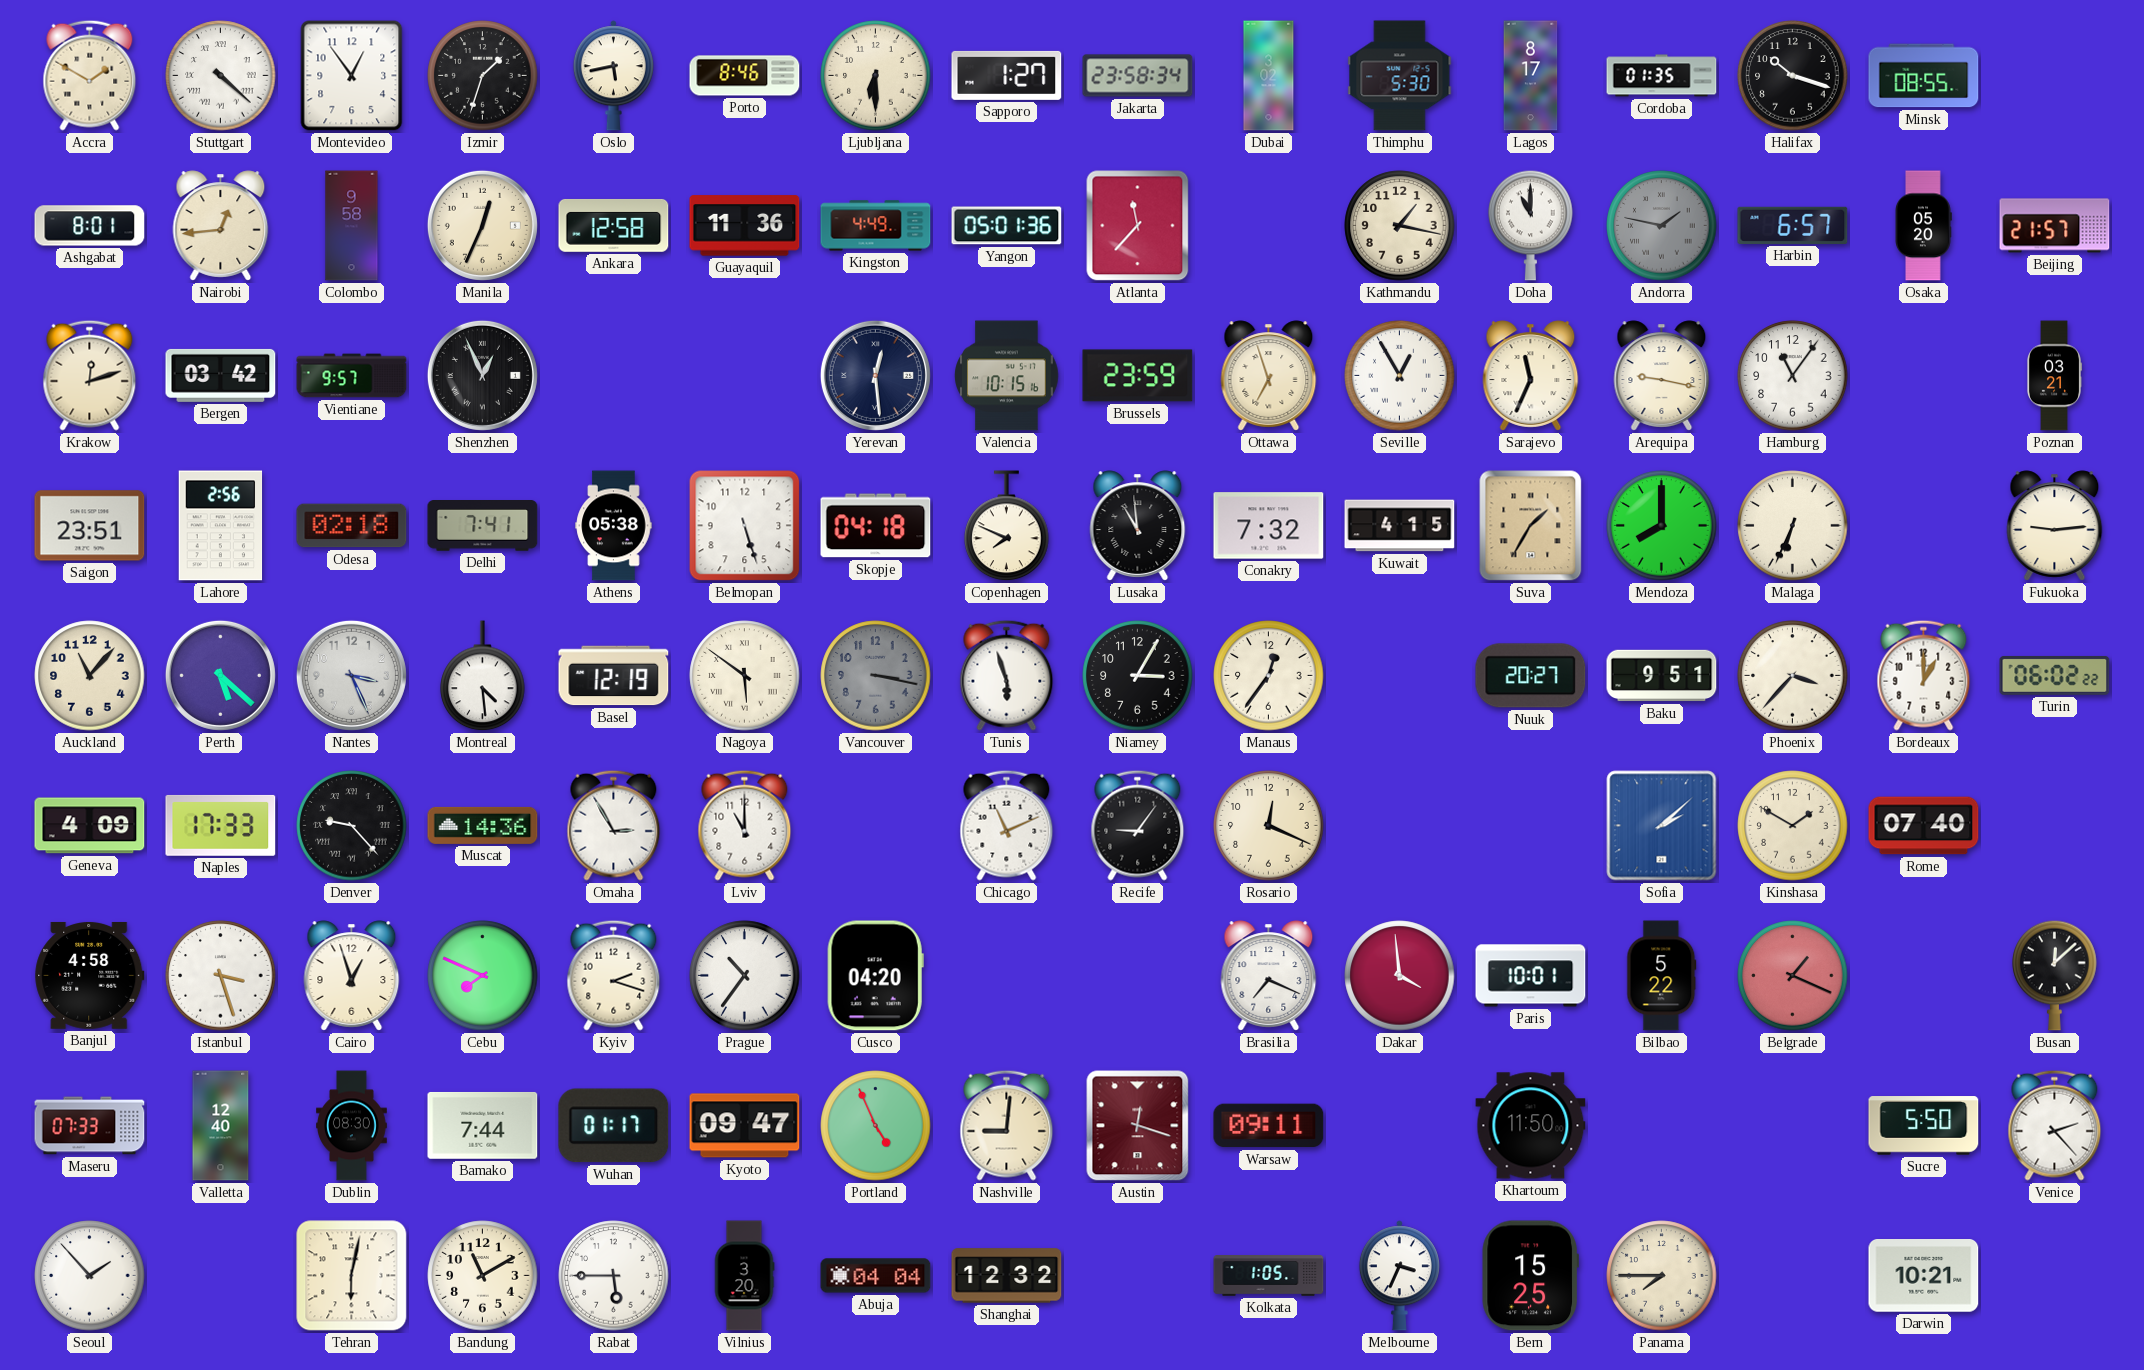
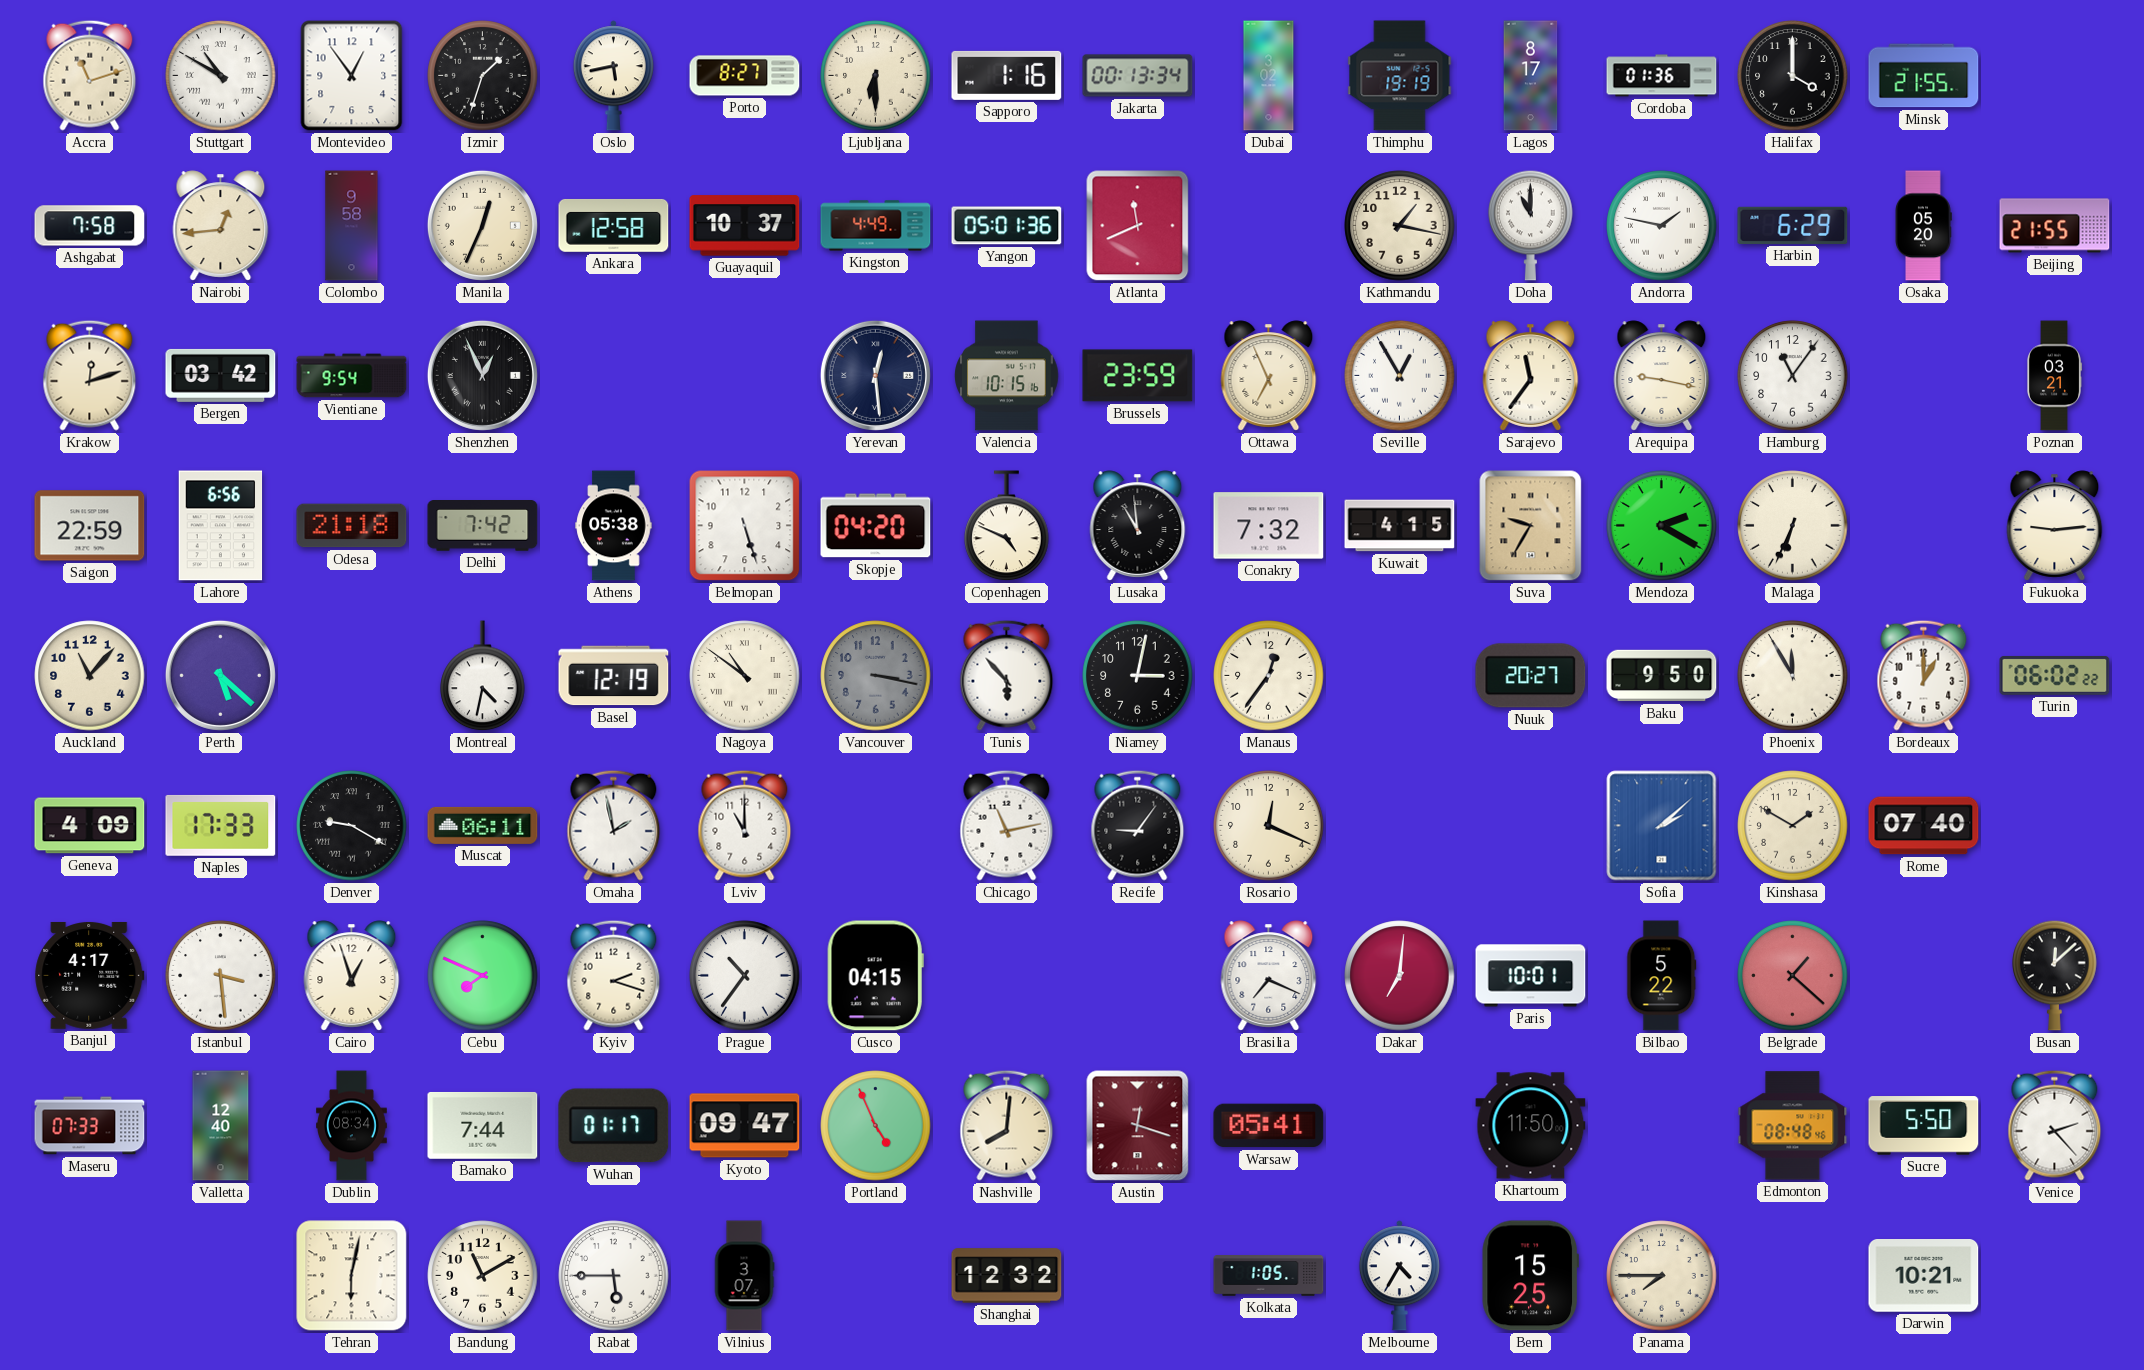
Accra: 1:50 -> 11:12
Stuttgart: 4:22 -> 10:50
Porto: 8:46 -> 8:27
Sapporo: 1:27 -> 1:16
Jakarta: 23:58 -> 00:13
Thimphu: 5:30 -> 19:19
Cordoba: 01:35 -> 01:36
Halifax: 10:18 -> 4:00
Minsk: 08:55 -> 21:55
Ashgabat: 8:01 -> 7:58
Guayaquil: 11:36 -> 10:37
Atlanta: 11:37 -> 11:41
Andorra dial: grey -> white
Harbin: 6:57 -> 6:29
Beijing: 21:57 -> 21:55
Vientiane: 9:57 -> 9:54
Ottawa: 6:57 -> 6:56
Sarajevo: 11:34 -> 11:36
Saigon: 23:51 -> 22:59
Lahore: 2:56 -> 6:56
Odesa: 02:18 -> 21:18
Delhi: 7:41 -> 7:42
Skopje: 04:18 -> 04:20
Copenhagen: 7:49 -> 4:49
Suva: 1:35 -> 9:35
Mendoza: 8:00 -> 2:20
Nantes: 3:26 -> none
Montreal: 4:29 -> 4:32
Nagoya: 5:51 -> 10:51
Tunis: 5:57 -> 5:53
Niamey: 3:05 -> 3:02
Baku: 9:51 -> 9:50
Phoenix: 3:37 -> 11:55
Denver: 9:23 -> 9:20
Muscat: 14:36 -> 06:11
Omaha: 2:55 -> 1:58
Chicago: 11:11 -> 11:13
Banjul: 4:58 -> 4:17
Istanbul: 3:27 -> 3:29
Cusco: 04:20 -> 04:15
Dakar: 3:59 -> 7:01
Belgrade: 1:19 -> 1:22
Dublin: 08:30 -> 08:34
Nashville: 9:01 -> 8:01
Warsaw: 09:11 -> 05:41
Edmonton: none -> 08:48
Seoul: 1:53 -> none
Vilnius: 3:20 -> 3:07
Abuja: 04:04 -> none
Melbourne: 3:34 -> 4:35
